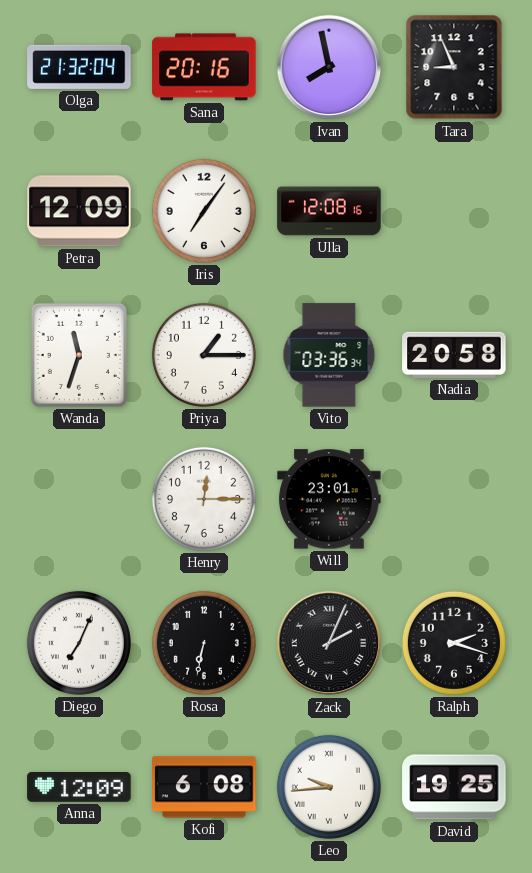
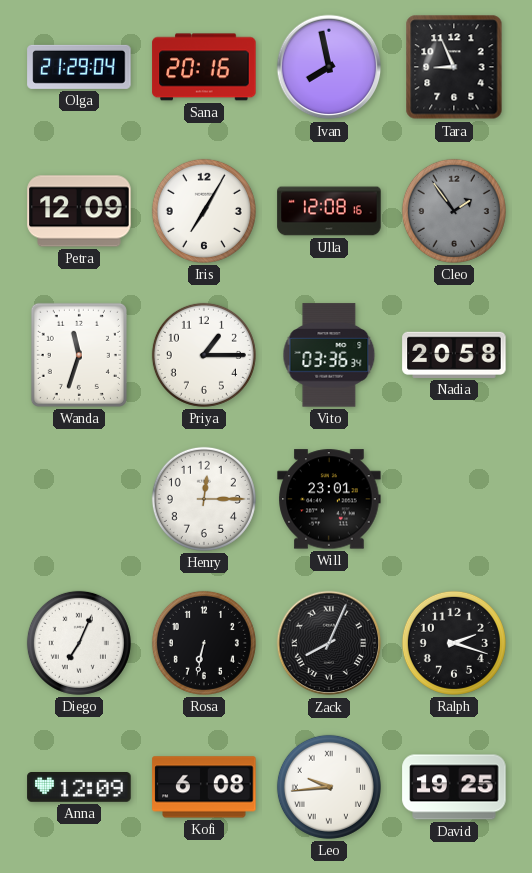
Olga: 21:32 -> 21:29
Iris: 7:06 -> 7:05
Cleo: none -> 1:54
Zack: 2:04 -> 8:04
